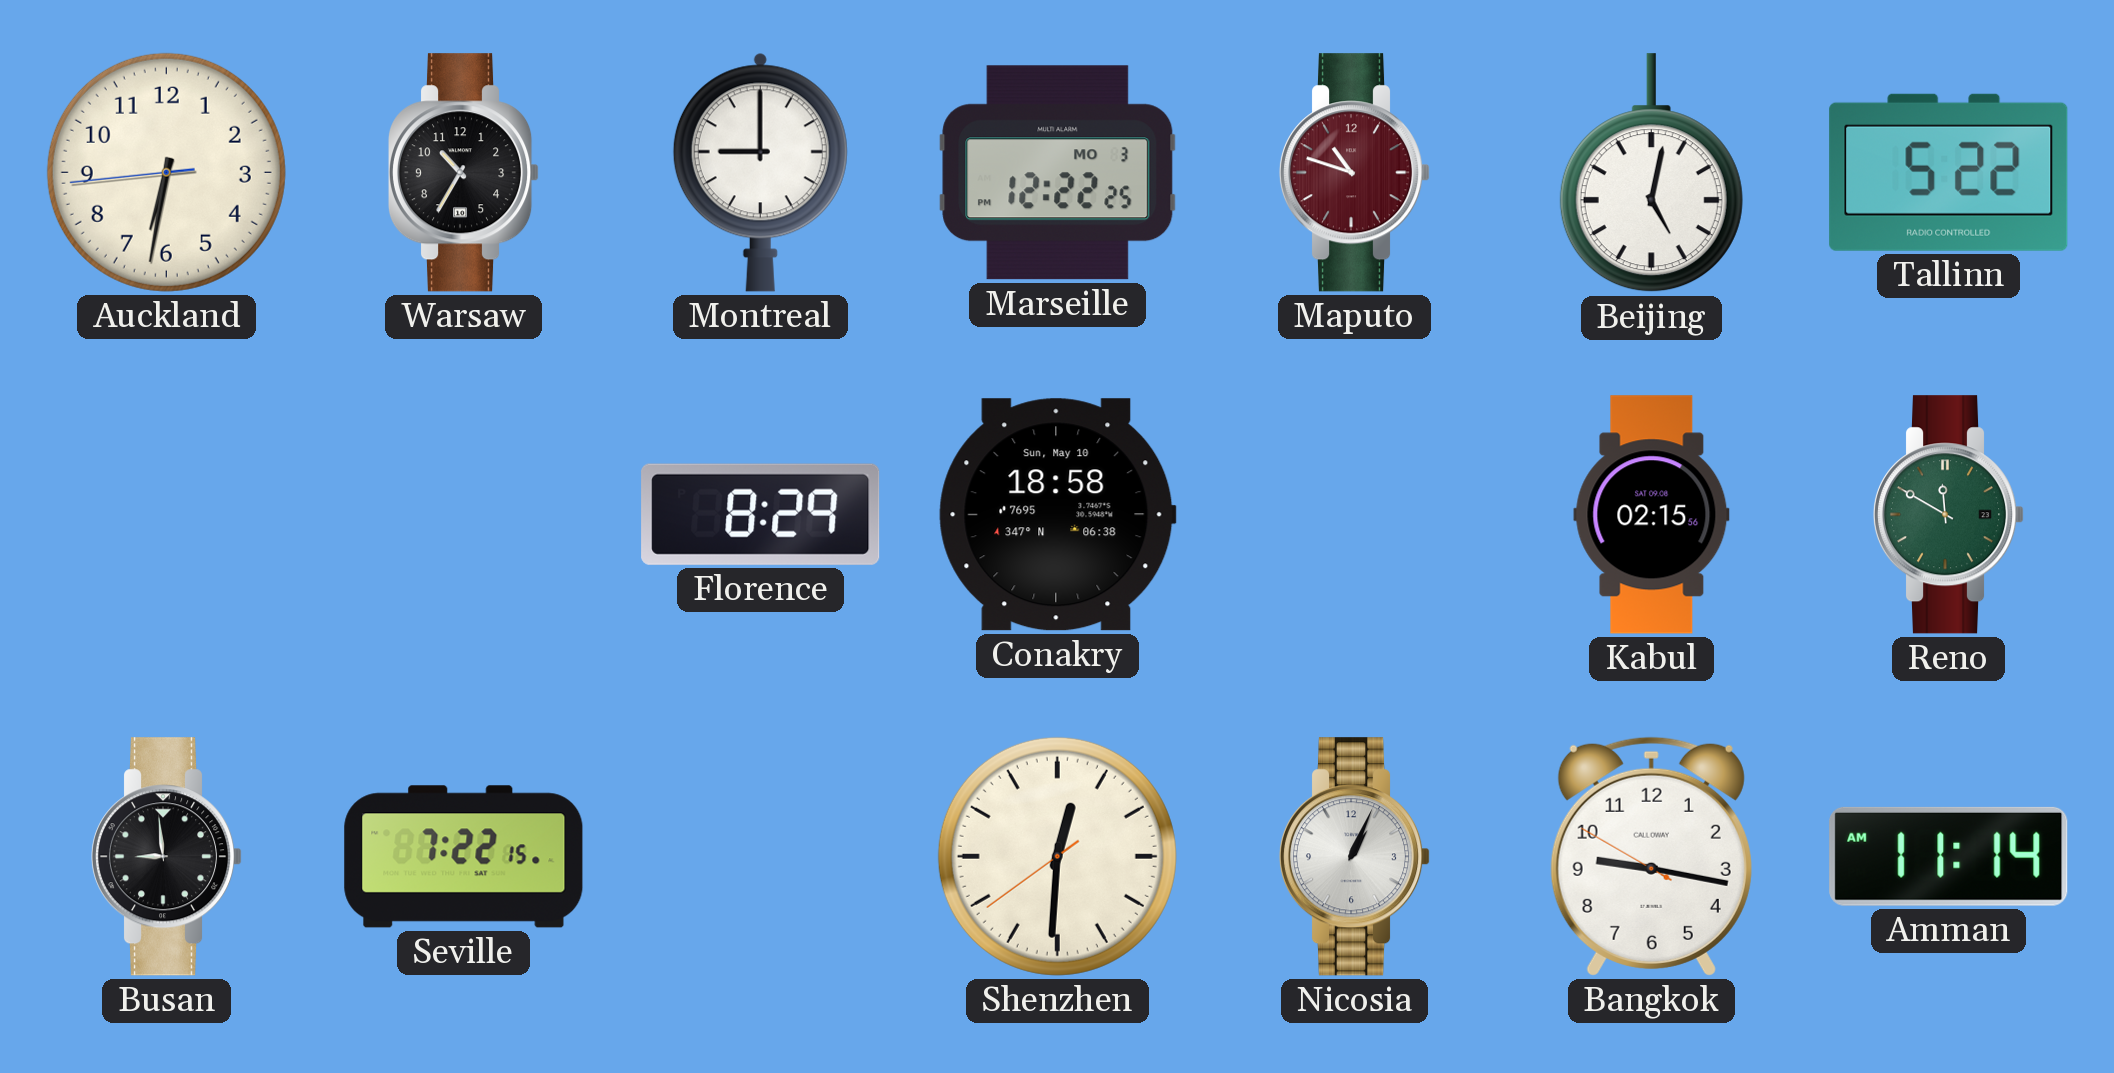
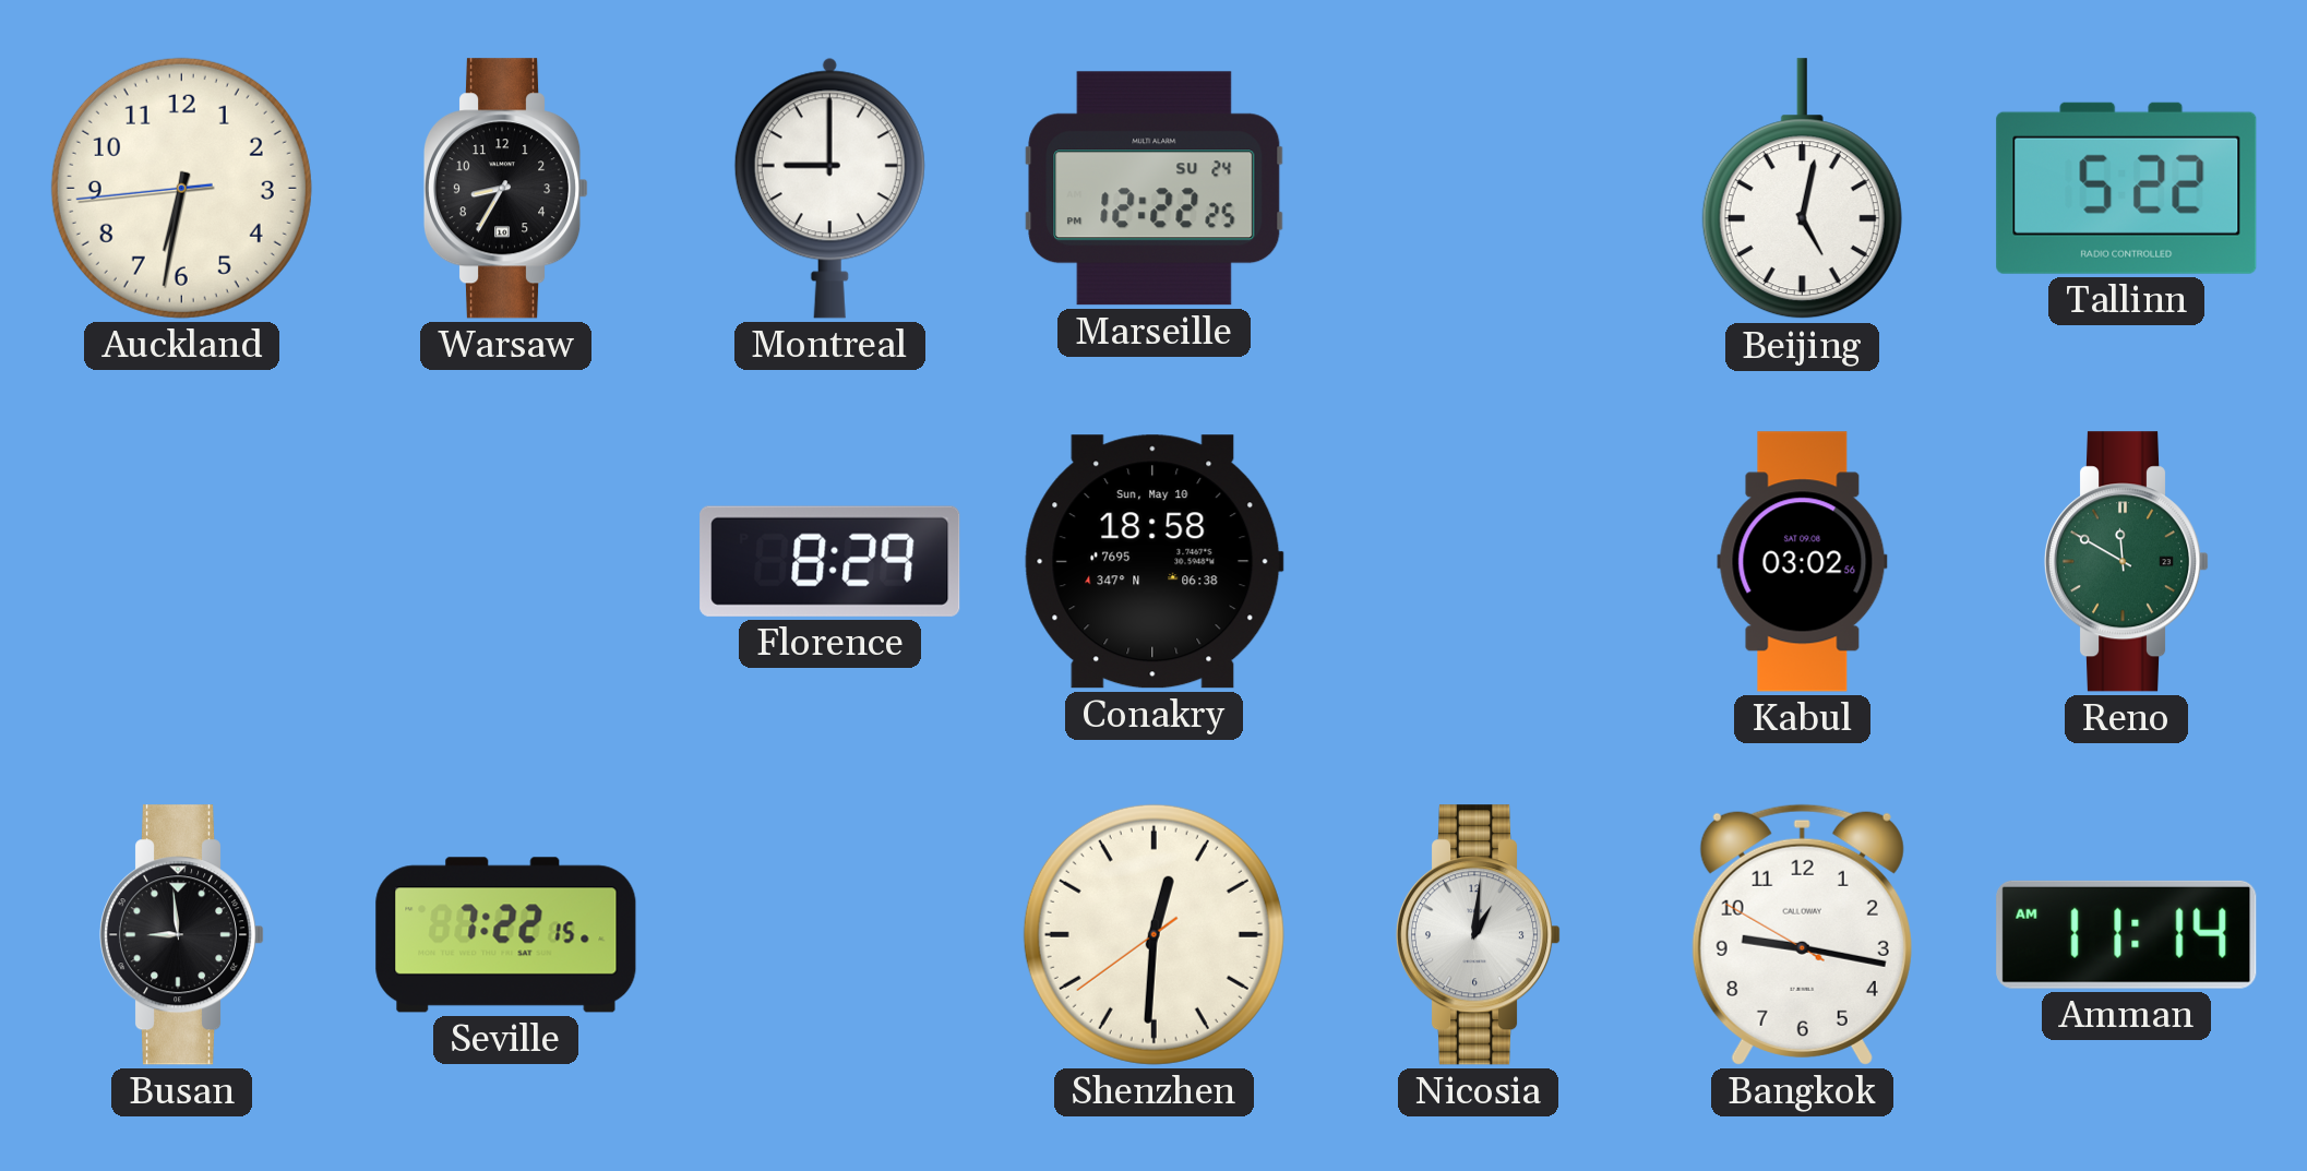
Warsaw: 10:35 -> 8:35
Marseille date: MO 3 -> SU 24
Maputo: 10:48 -> none
Kabul: 02:15 -> 03:02
Nicosia: 1:04 -> 1:01
